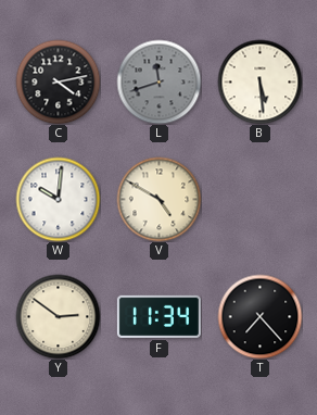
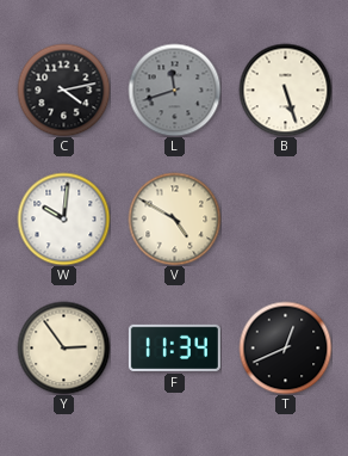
B: 5:29 -> 5:27
Y: 2:51 -> 2:54
T: 7:23 -> 12:41
